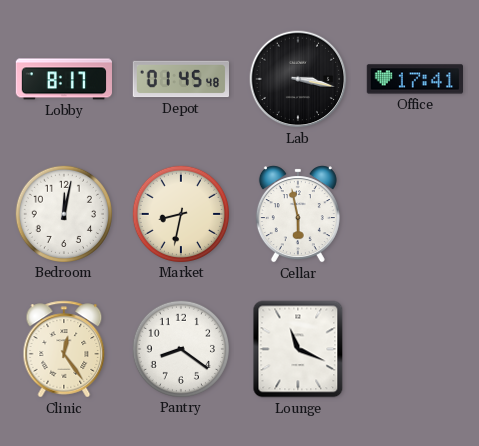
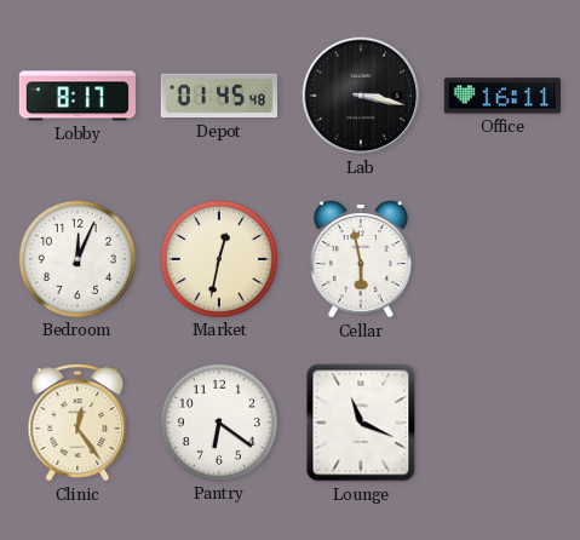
Office: 17:41 -> 16:11
Bedroom: 12:02 -> 12:04
Market: 8:32 -> 12:32
Pantry: 8:21 -> 6:21
